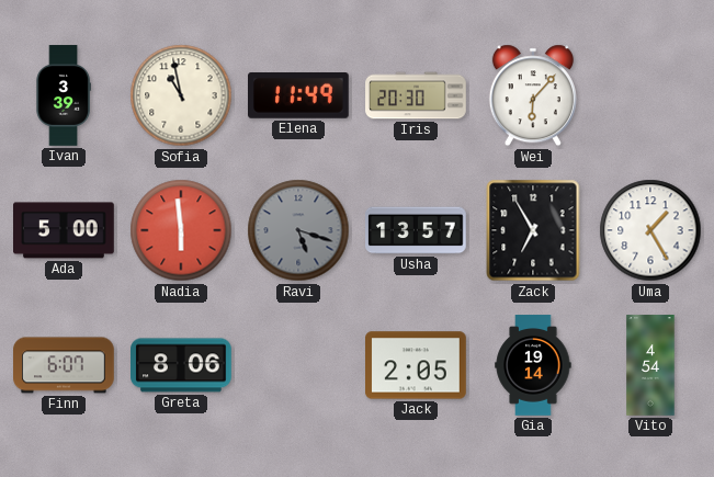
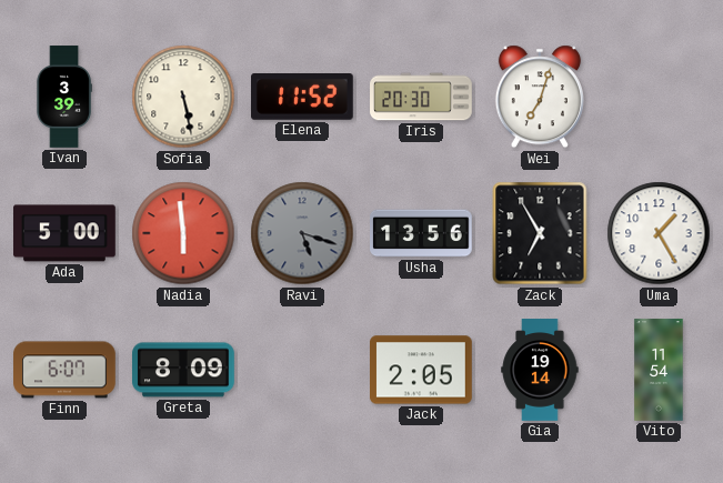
Sofia: 10:58 -> 5:28
Elena: 11:49 -> 11:52
Wei: 6:07 -> 7:03
Usha: 13:57 -> 13:56
Greta: 8:06 -> 8:09
Vito: 4:54 -> 11:54
